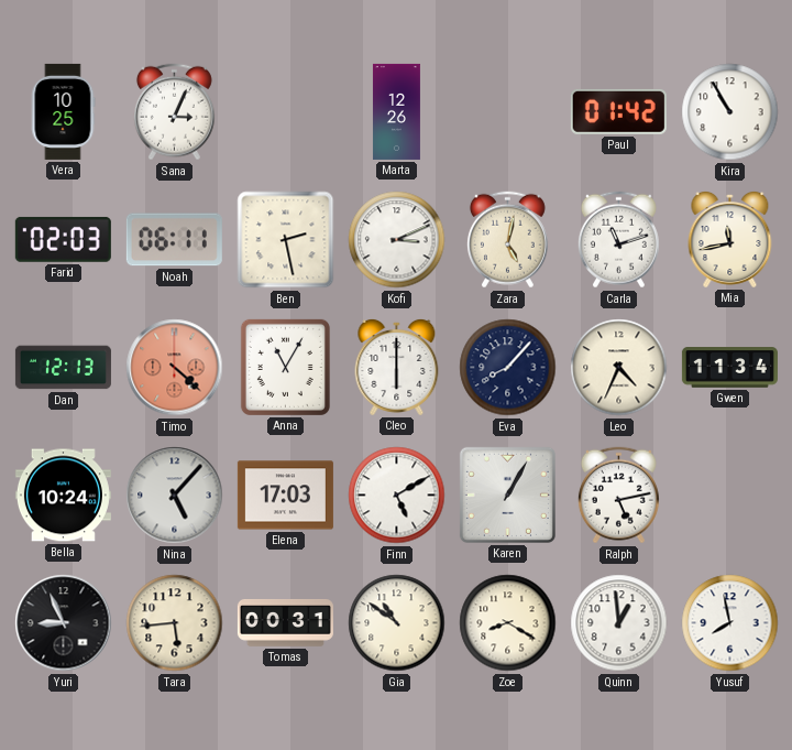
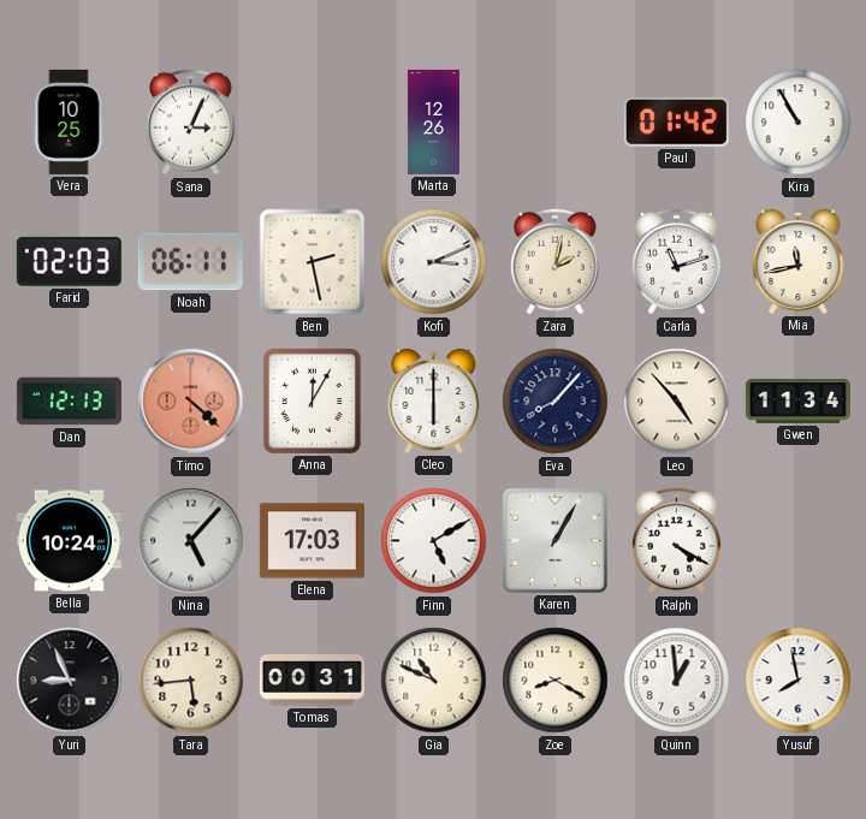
Zara: 5:02 -> 2:02
Anna: 11:05 -> 12:05
Leo: 4:34 -> 4:53
Ralph: 5:13 -> 4:20
Gia: 10:51 -> 10:49
